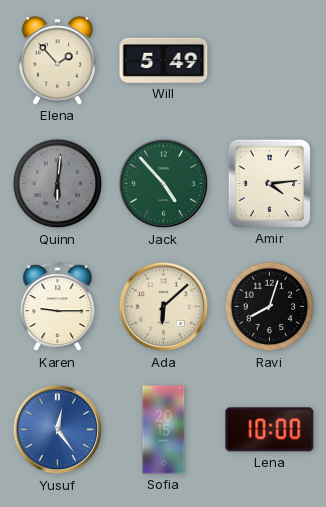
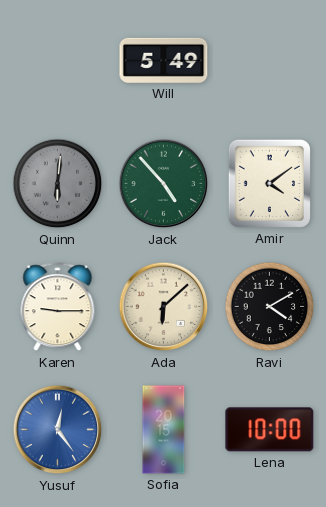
Elena: 1:53 -> none
Amir: 4:14 -> 4:09
Ravi: 8:03 -> 4:10
